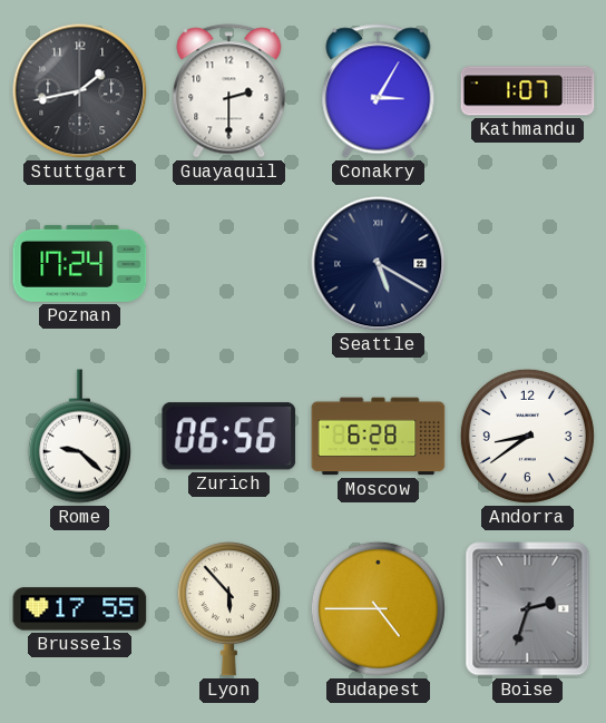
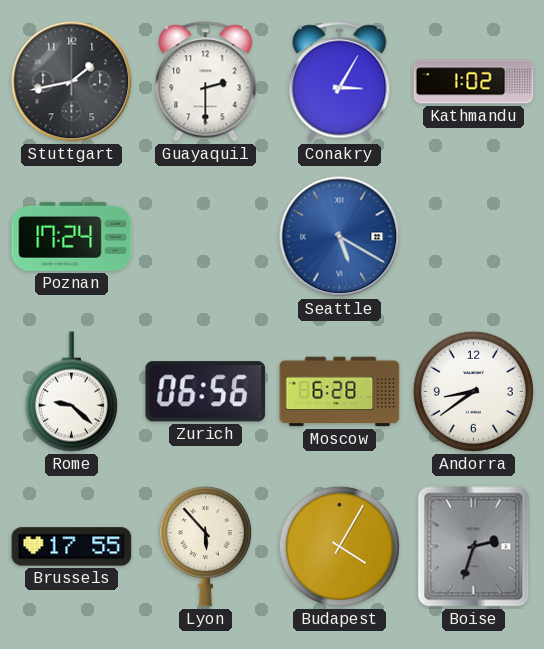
Kathmandu: 1:07 -> 1:02
Seattle dial: navy -> blue
Budapest: 4:45 -> 4:05
